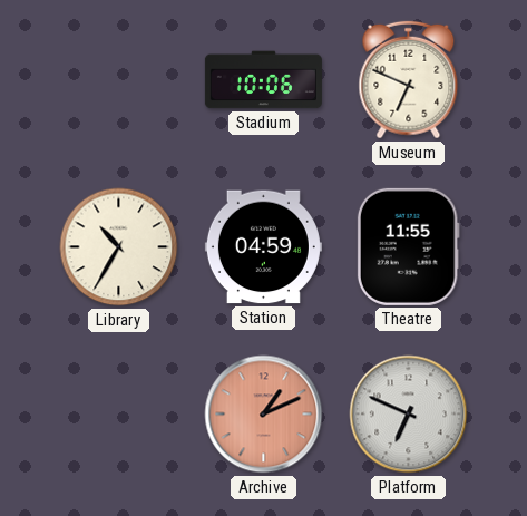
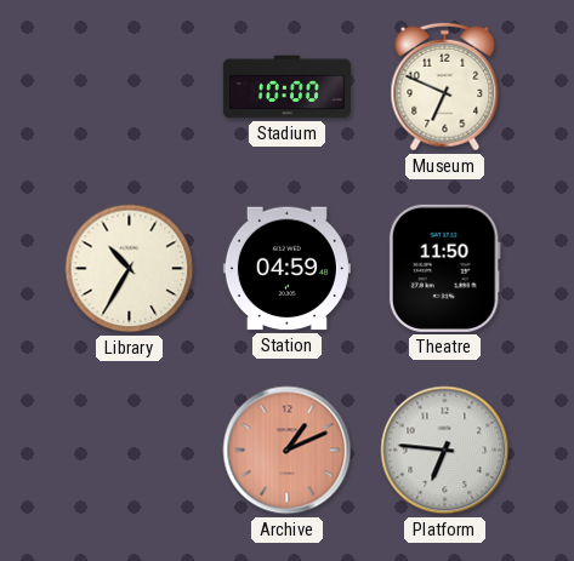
Stadium: 10:06 -> 10:00
Theatre: 11:55 -> 11:50
Platform: 6:49 -> 6:46
